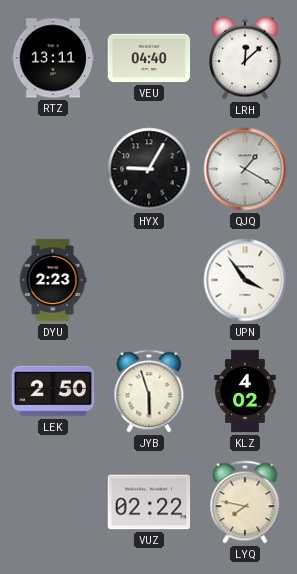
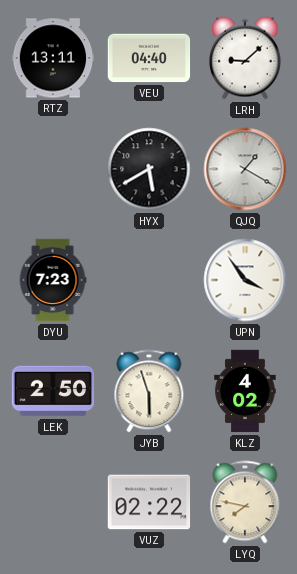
LRH: 12:08 -> 9:08
HYX: 9:05 -> 5:40
DYU: 2:23 -> 7:23
